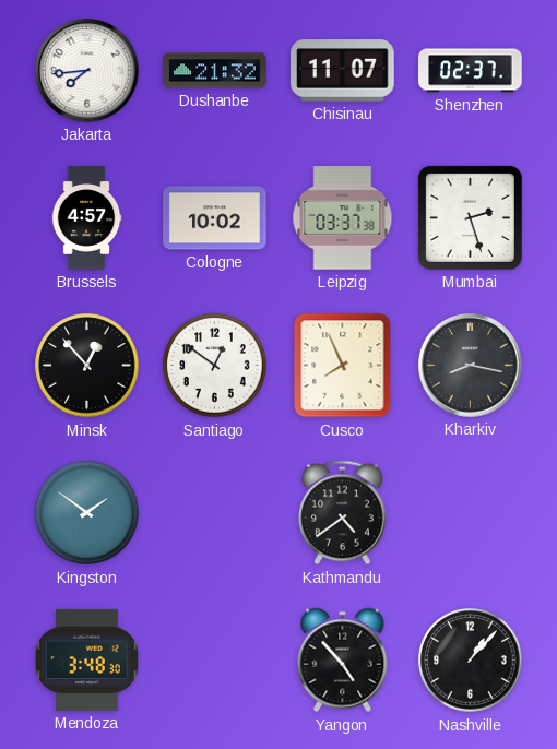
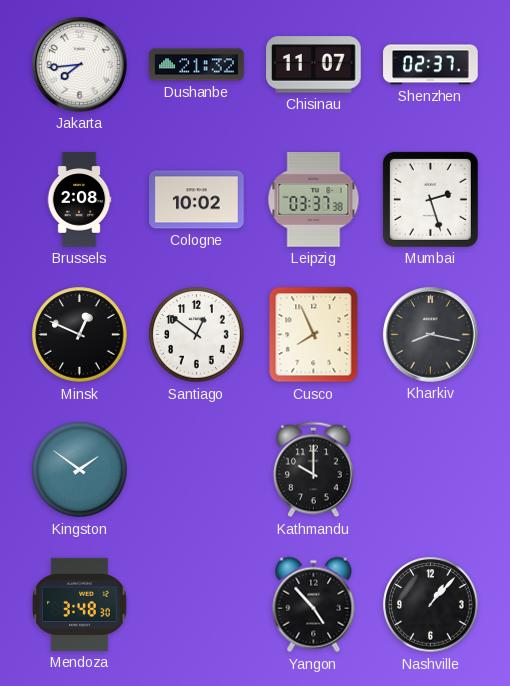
Brussels: 4:57 -> 2:08
Minsk: 12:53 -> 12:49
Kathmandu: 4:39 -> 10:00
